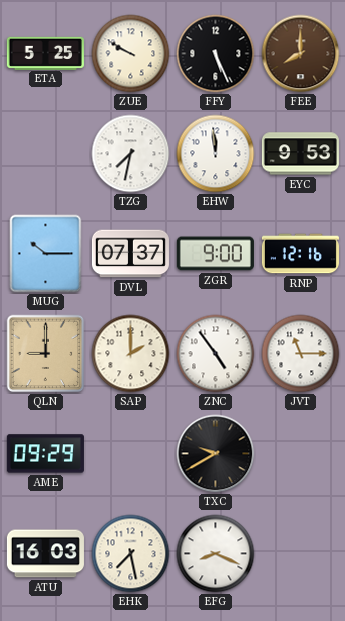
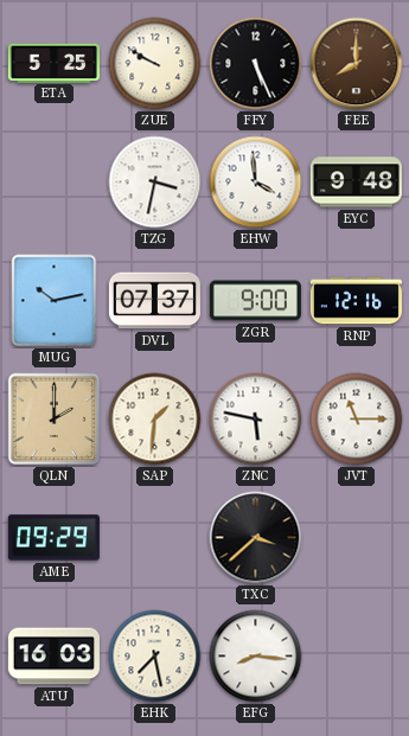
TZG: 7:32 -> 3:32
EHW: 11:59 -> 3:59
EYC: 9:53 -> 9:48
MUG: 10:15 -> 10:13
QLN: 9:00 -> 2:00
SAP: 2:00 -> 1:31
ZNC: 4:54 -> 5:47
TXC: 9:40 -> 3:38
EFG: 8:19 -> 8:16
